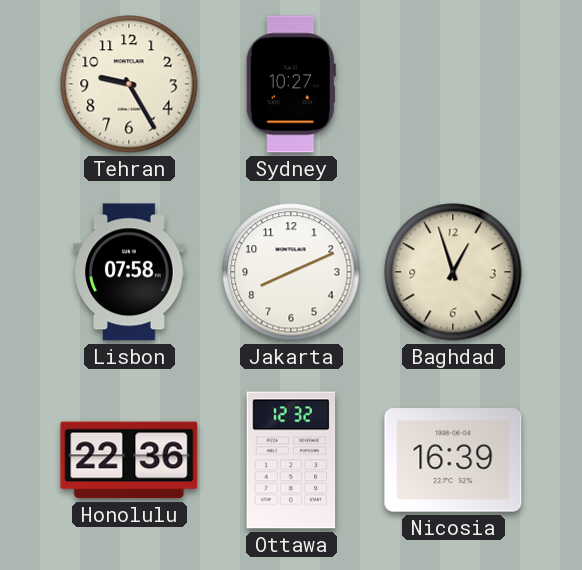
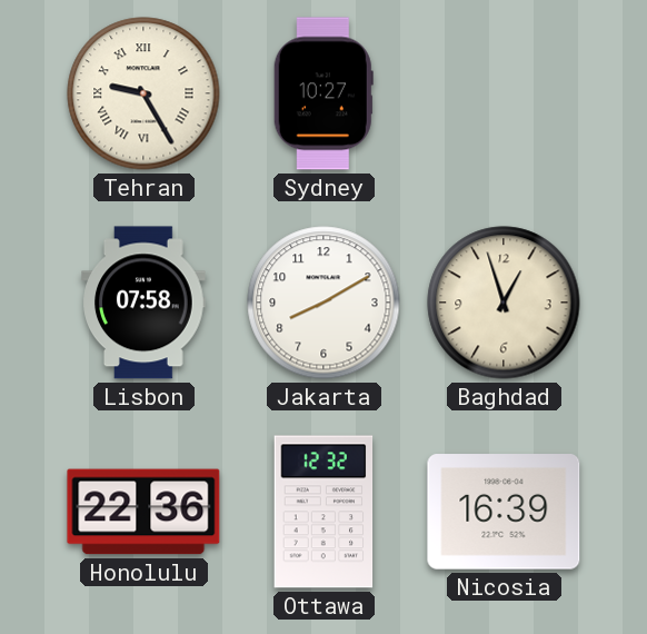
Tehran numerals: Arabic -> Roman
Jakarta: 8:11 -> 8:10
